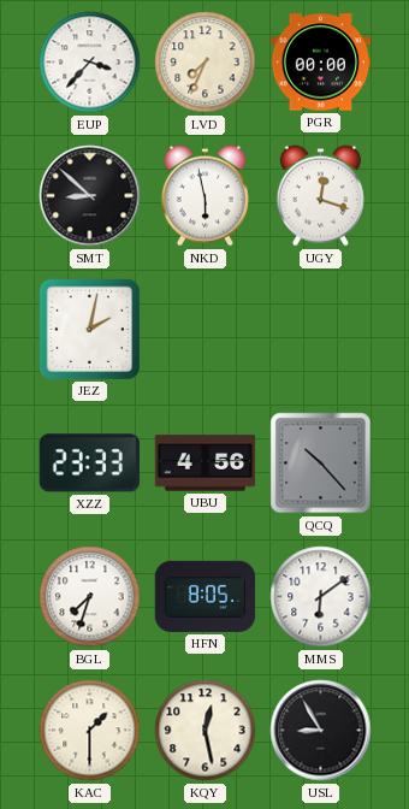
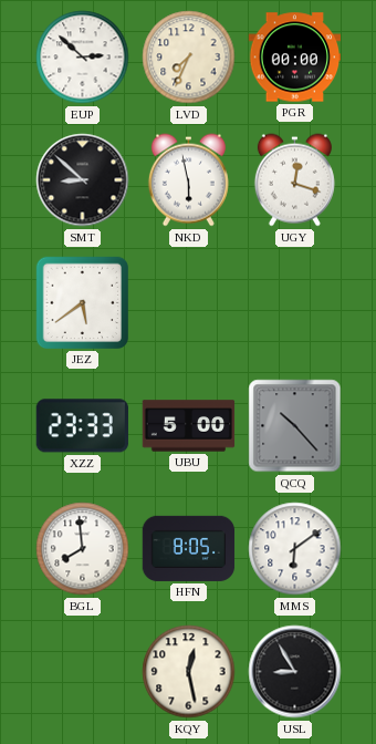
EUP: 3:37 -> 2:52
JEZ: 2:02 -> 5:39
UBU: 4:56 -> 5:00
BGL: 7:33 -> 7:59
KAC: 1:30 -> none
